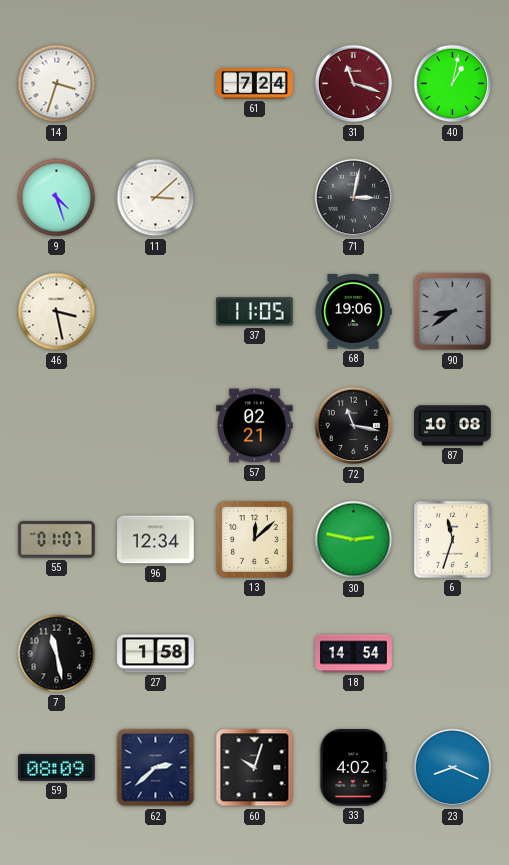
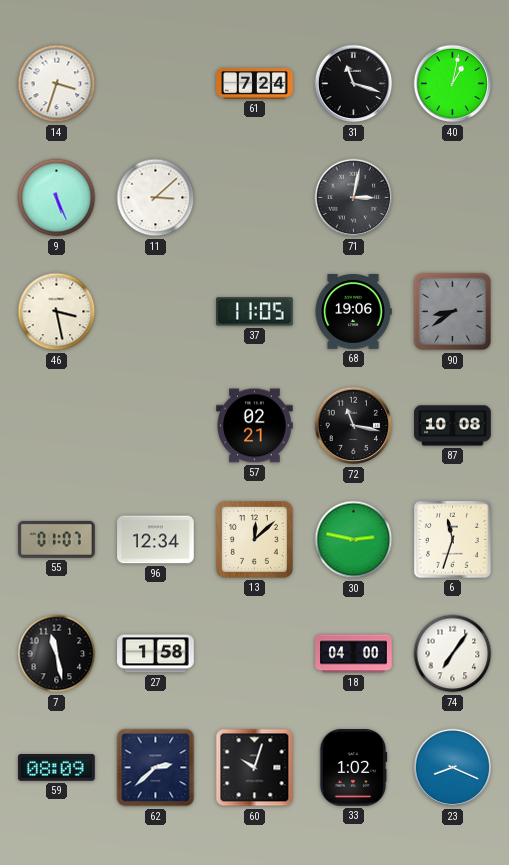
31 dial: burgundy -> black
9: 4:27 -> 5:26
18: 14:54 -> 04:00
74: none -> 7:06
33: 4:02 -> 1:02
